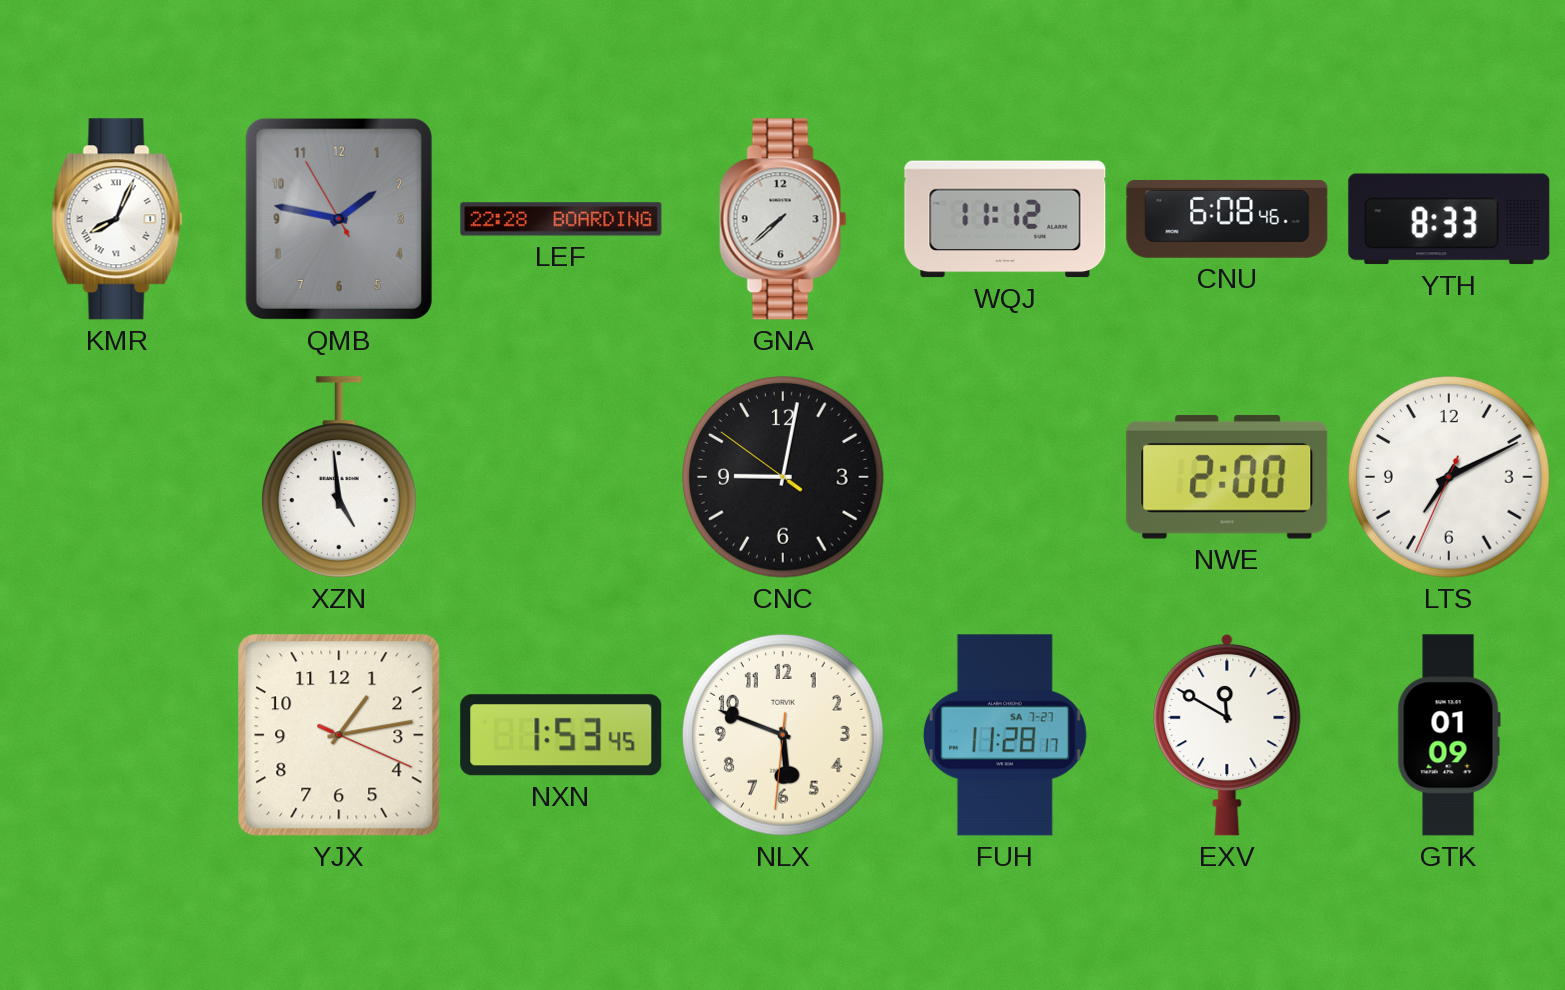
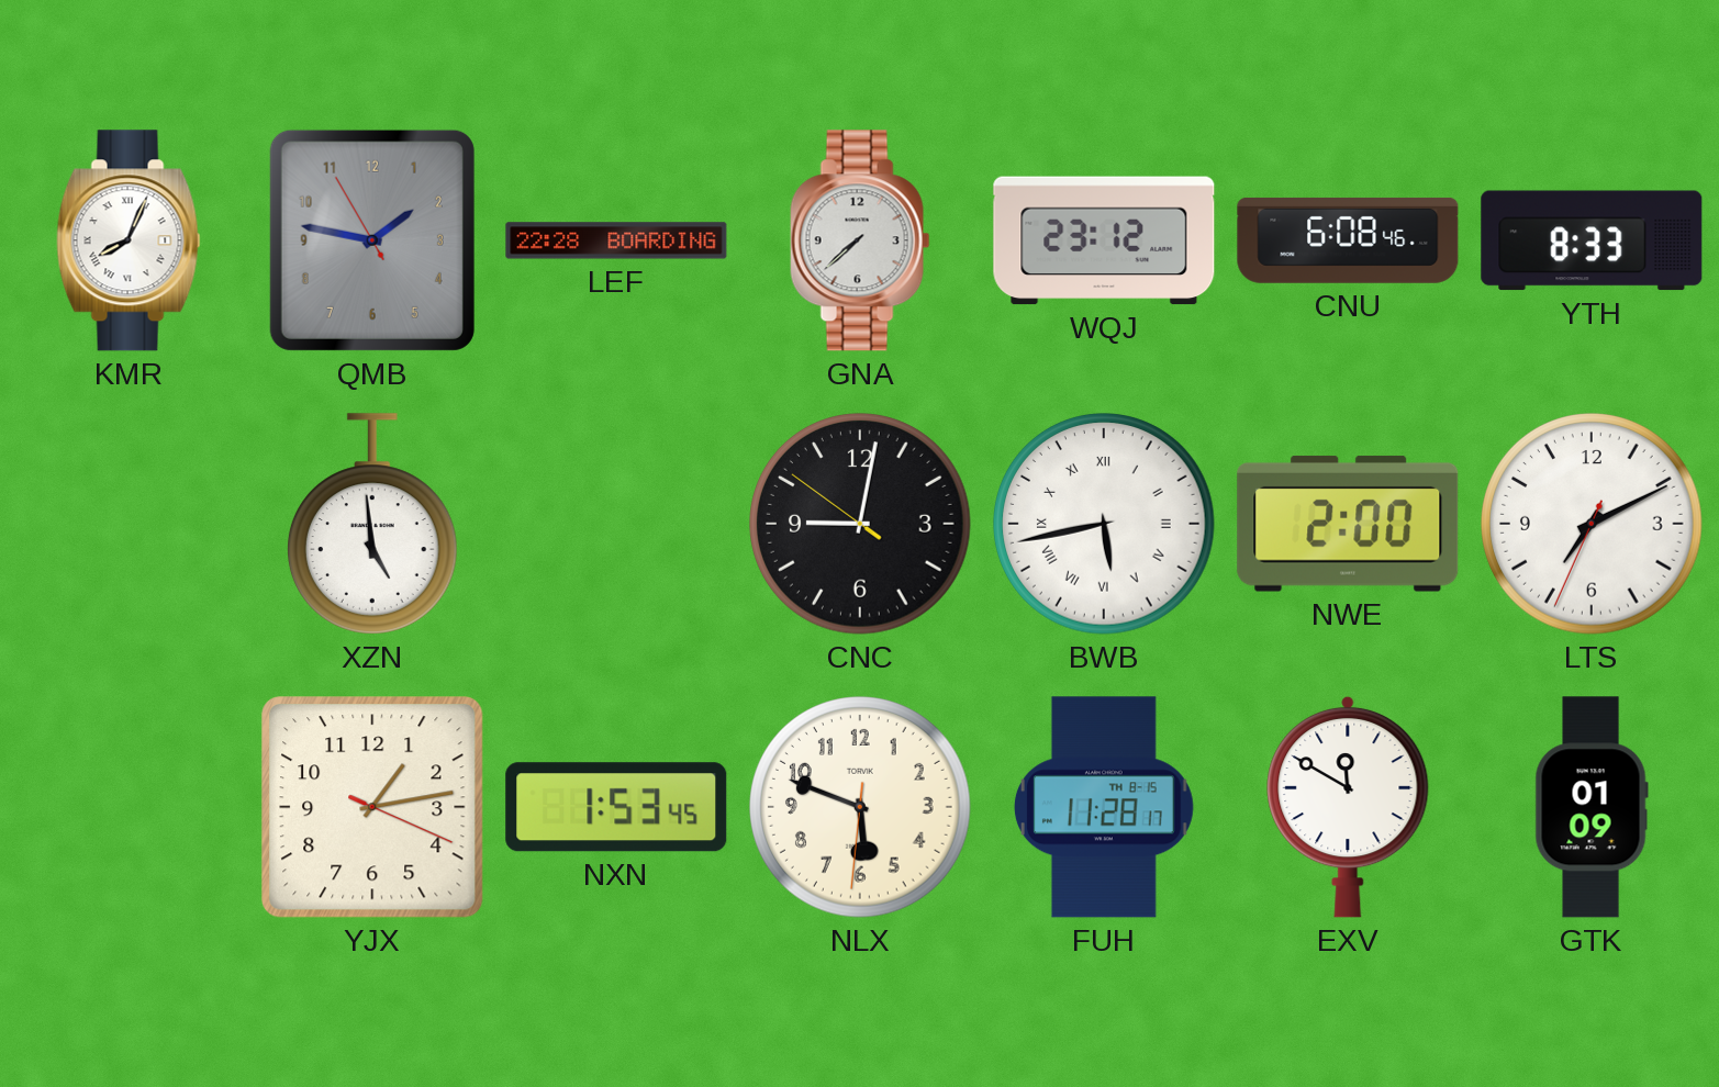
WQJ: 11:12 -> 23:12
BWB: none -> 5:43
FUH date: SA 7-27 -> TH 8-15
